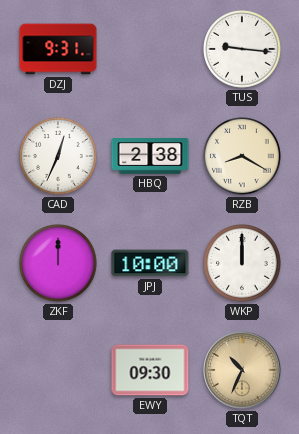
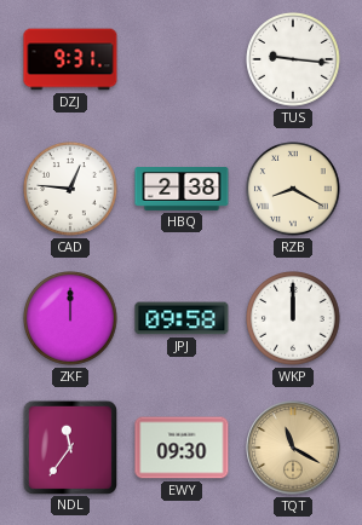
CAD: 12:34 -> 12:46
JPJ: 10:00 -> 09:58
NDL: none -> 11:36
TQT: 10:34 -> 11:20
